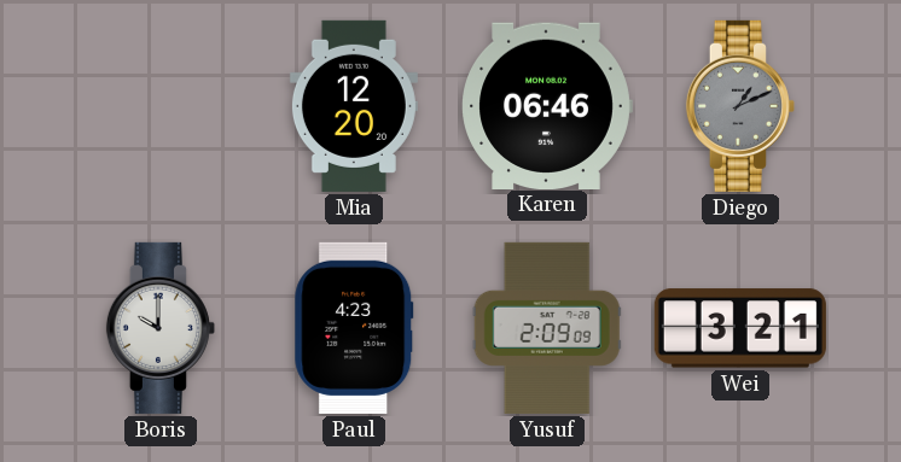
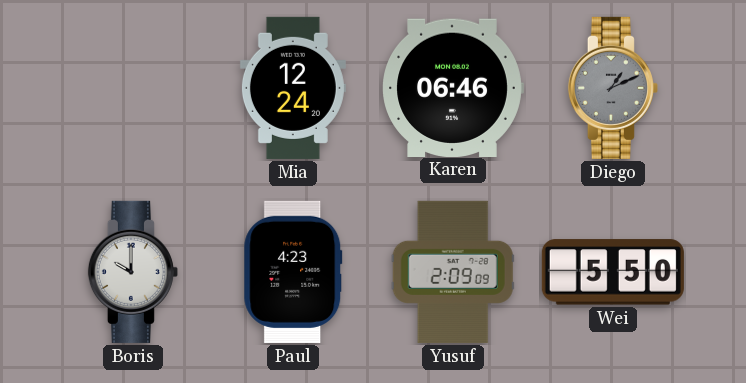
Mia: 12:20 -> 12:24
Wei: 3:21 -> 5:50
